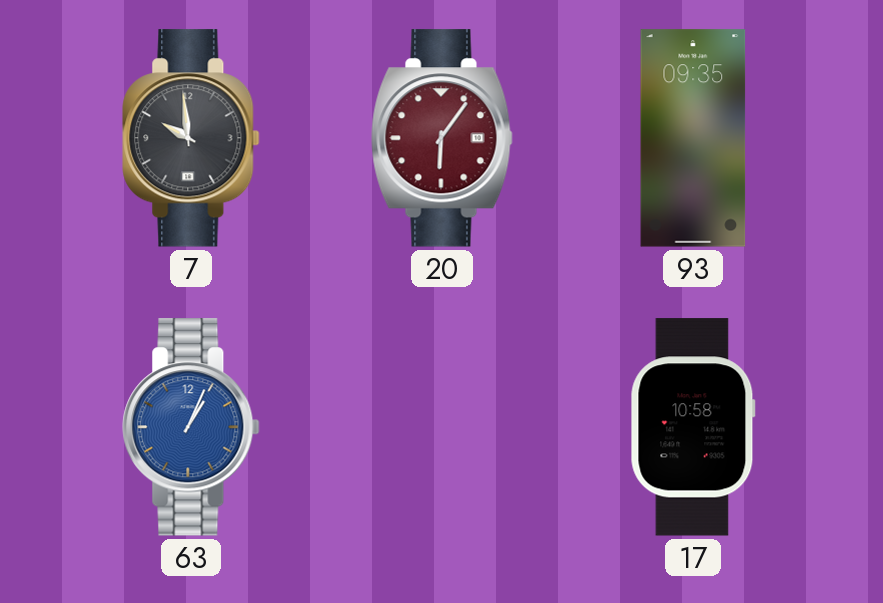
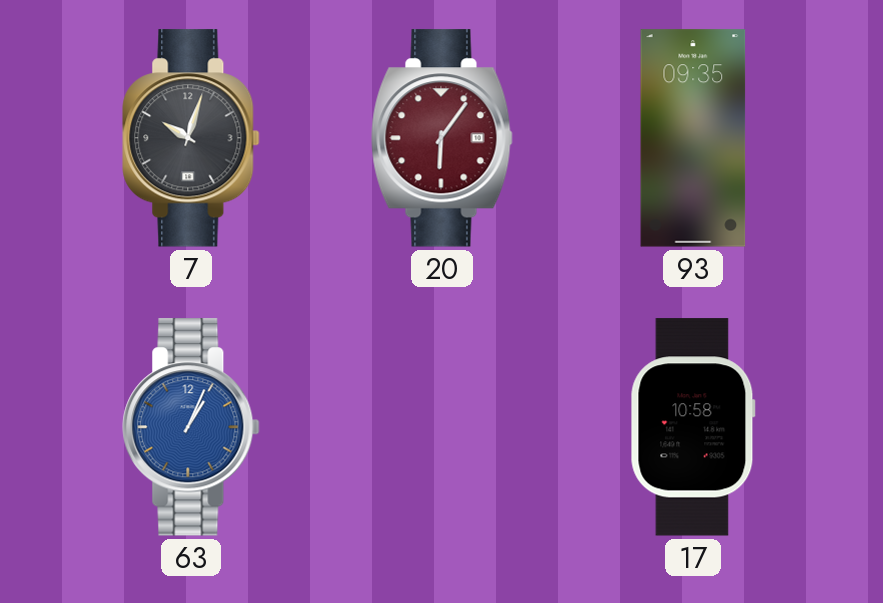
7: 9:59 -> 10:03
